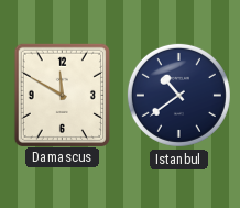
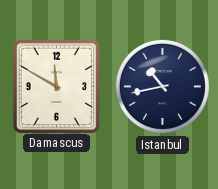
Istanbul: 10:39 -> 10:43
